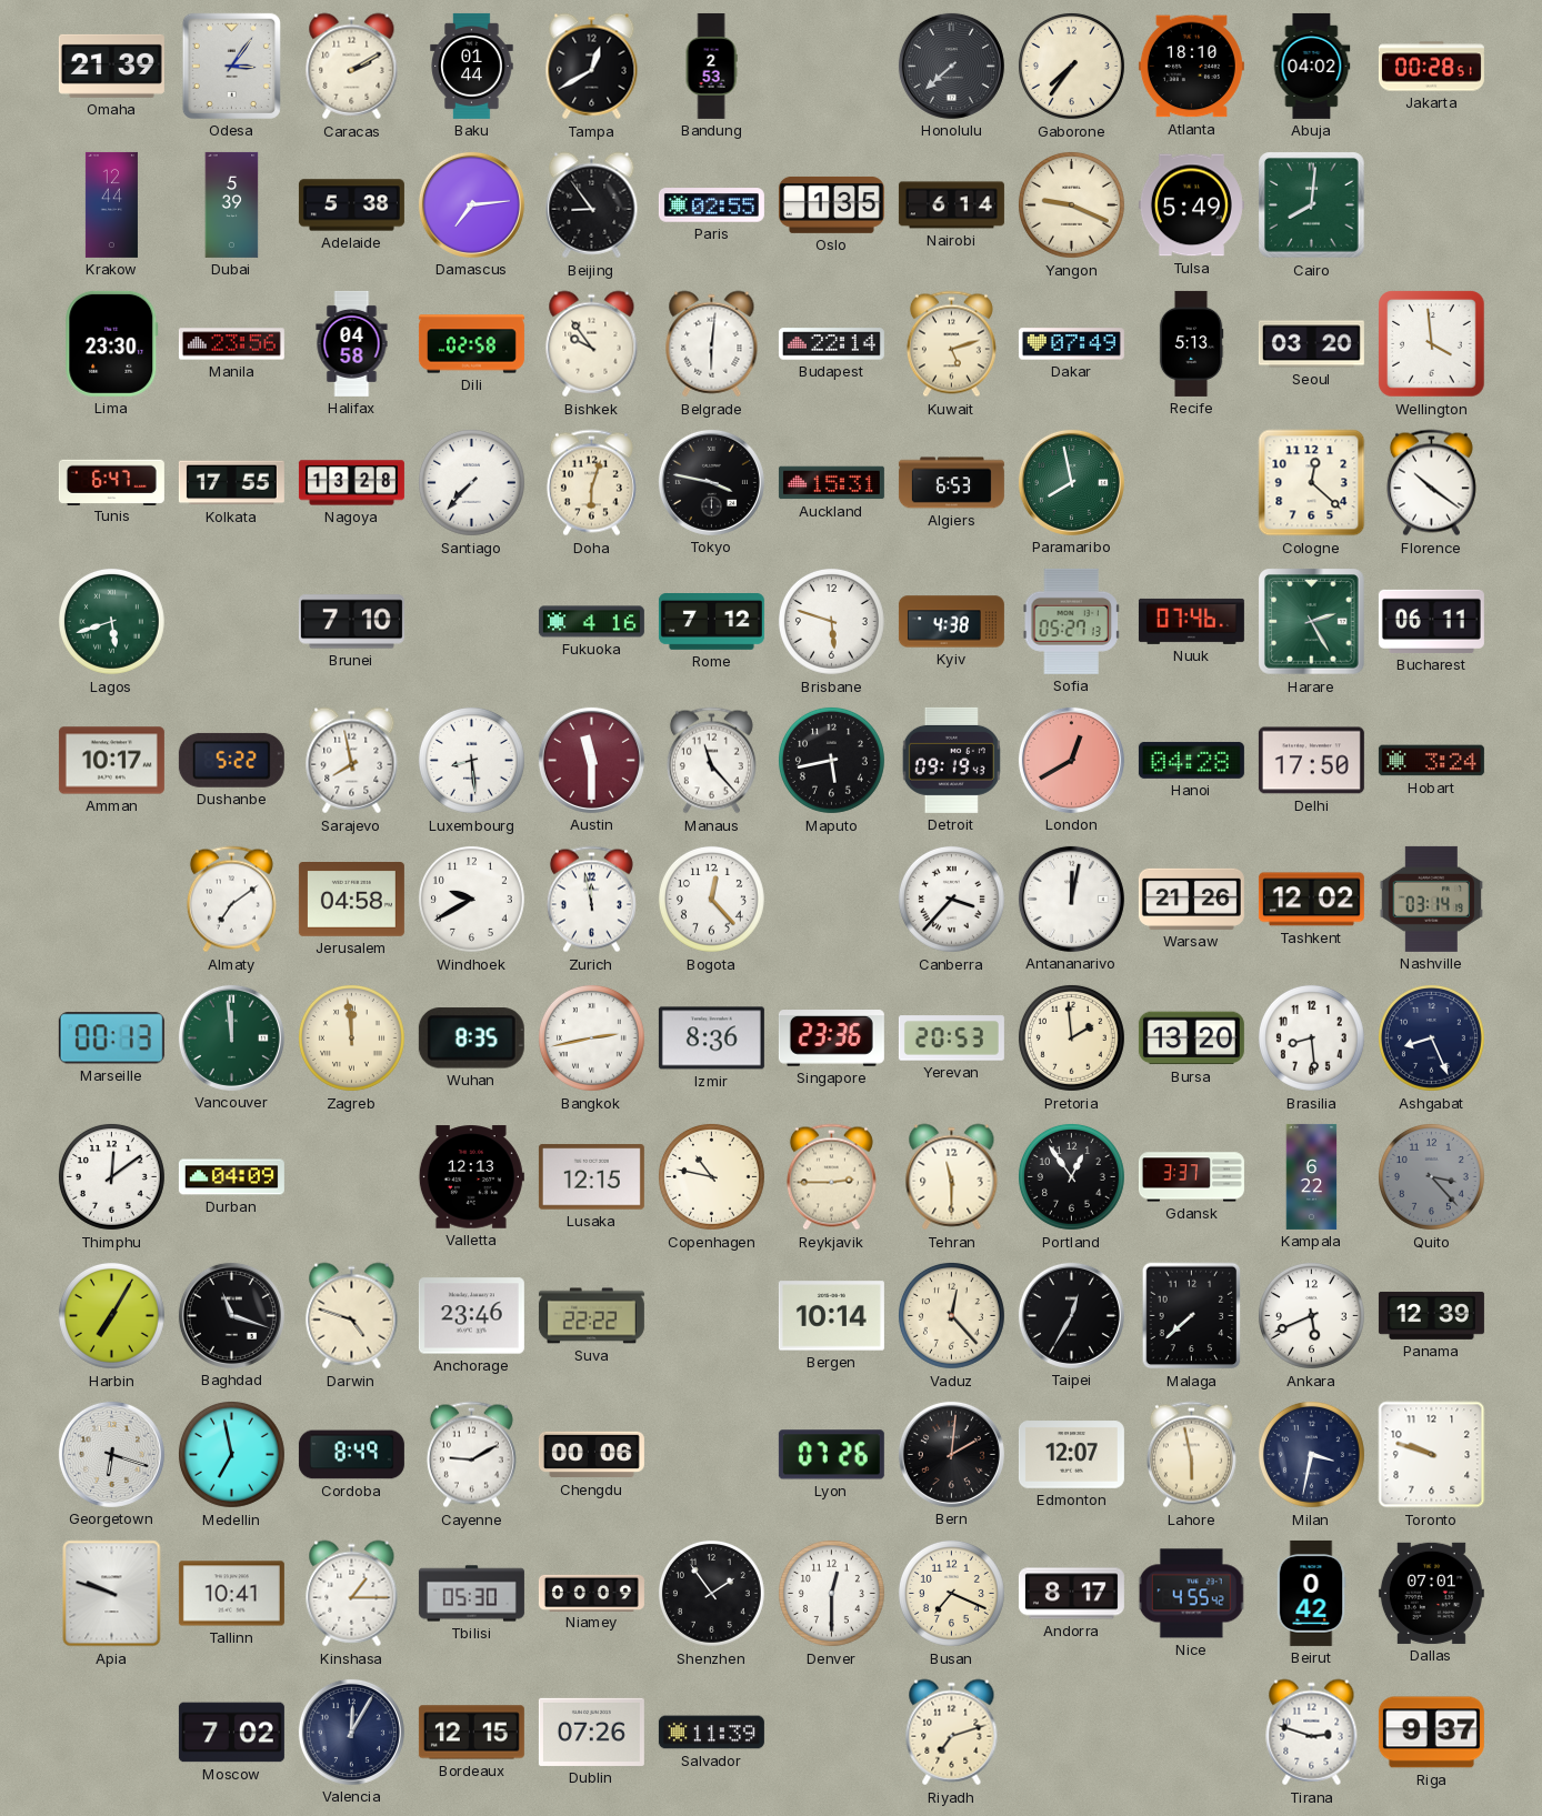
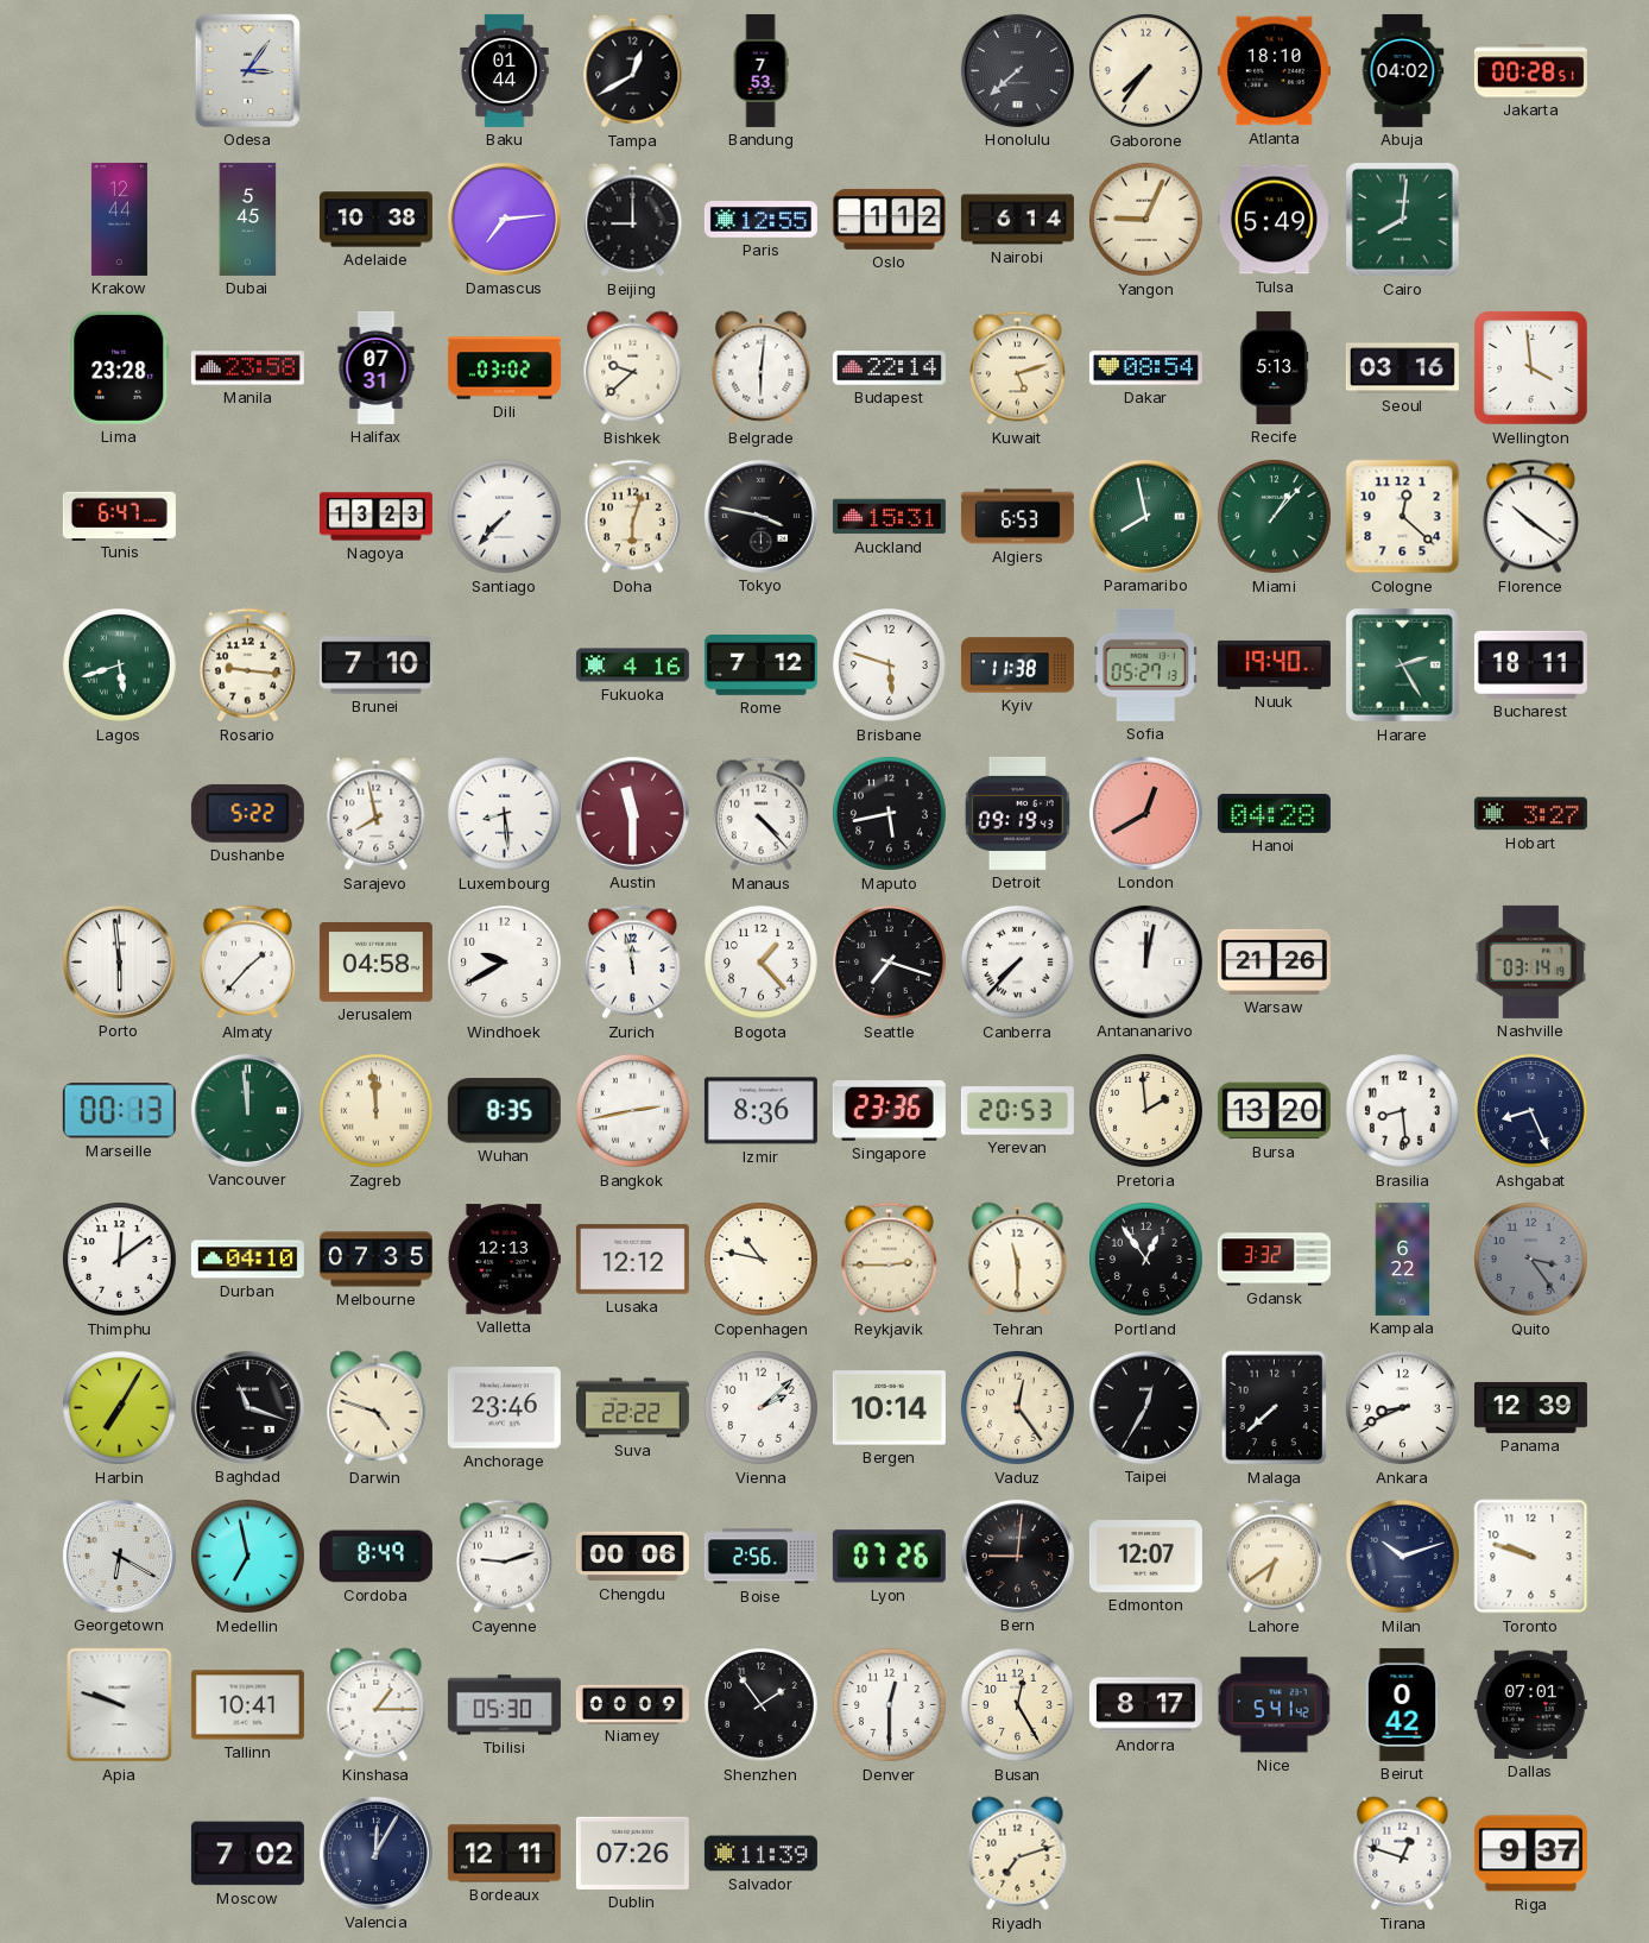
Omaha: 21:39 -> none
Caracas: 2:10 -> none
Bandung: 2:53 -> 7:53
Dubai: 5:39 -> 5:45
Adelaide: 5:38 -> 10:38
Beijing: 8:54 -> 9:00
Paris: 02:55 -> 12:55
Oslo: 1:35 -> 1:12
Yangon: 9:19 -> 9:04
Lima: 23:30 -> 23:28
Manila: 23:56 -> 23:58
Halifax: 04:58 -> 07:31
Dili: 02:58 -> 03:02
Bishkek: 9:54 -> 9:38
Dakar: 07:49 -> 08:54
Seoul: 03:20 -> 03:16
Kolkata: 17:55 -> none
Nagoya: 13:28 -> 13:23
Miami: none -> 1:07
Rosario: none -> 9:16
Kyiv: 4:38 -> 11:38
Nuuk: 07:46 -> 19:40
Bucharest: 06:11 -> 18:11
Amman: 10:17 -> none
Manaus: 11:23 -> 4:23
Delhi: 17:50 -> none
Hobart: 3:24 -> 3:27
Porto: none -> 5:59
Almaty: 7:09 -> 1:37
Bogota: 12:23 -> 1:23
Seattle: none -> 7:18
Canberra: 3:37 -> 7:37
Tashkent: 12:02 -> none
Durban: 04:09 -> 04:10
Melbourne: none -> 07:35
Lusaka: 12:15 -> 12:12
Gdansk: 3:37 -> 3:32
Quito: 3:23 -> 3:24
Vienna: none -> 2:08
Vaduz: 12:23 -> 12:24
Ankara: 5:41 -> 8:41
Georgetown: 6:18 -> 6:20
Cayenne: 9:10 -> 9:12
Boise: none -> 2:56
Bern: 2:01 -> 9:01
Lahore: 5:58 -> 6:39
Milan: 3:32 -> 10:12
Busan: 7:19 -> 12:25
Nice: 4:55 -> 5:41
Bordeaux: 12:15 -> 12:11
Tirana: 2:48 -> 12:48
